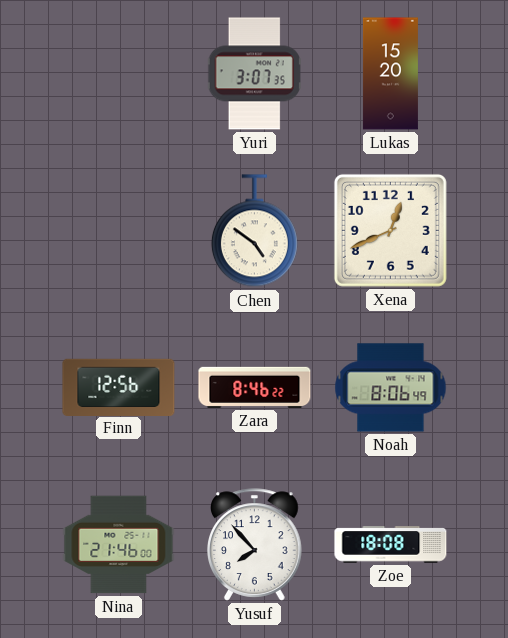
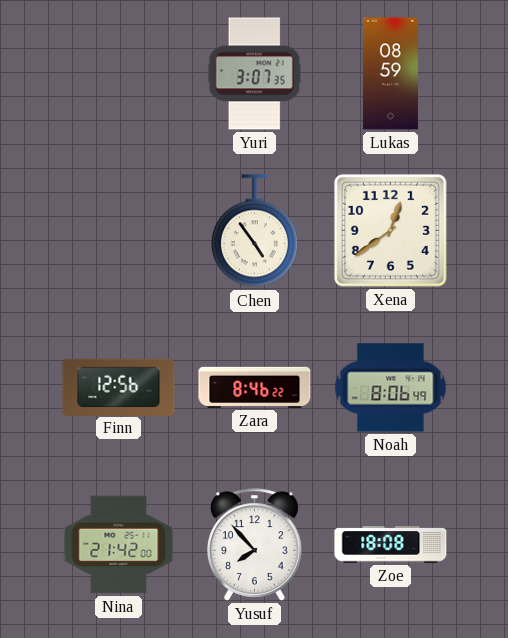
Lukas: 15:20 -> 08:59
Chen: 4:51 -> 4:54
Xena: 12:41 -> 12:39
Nina: 21:46 -> 21:42
